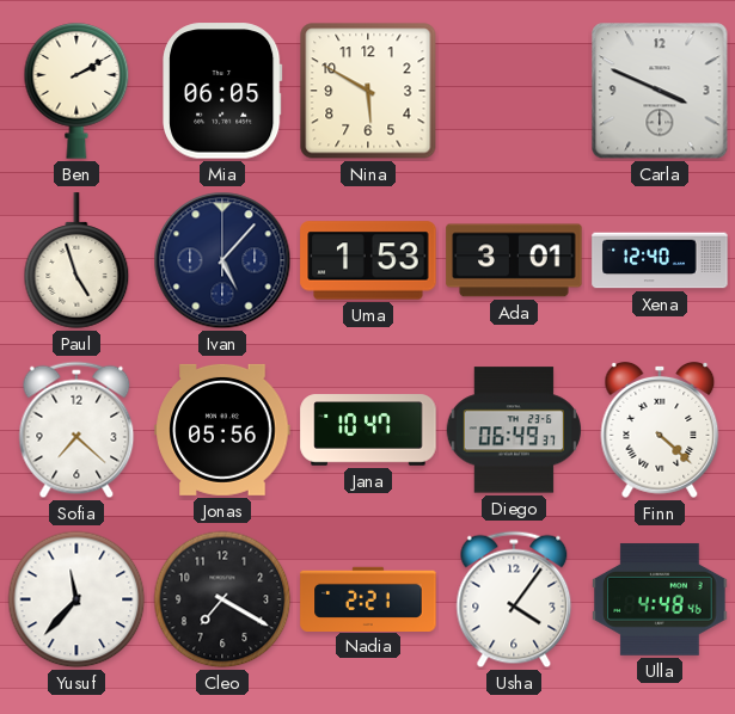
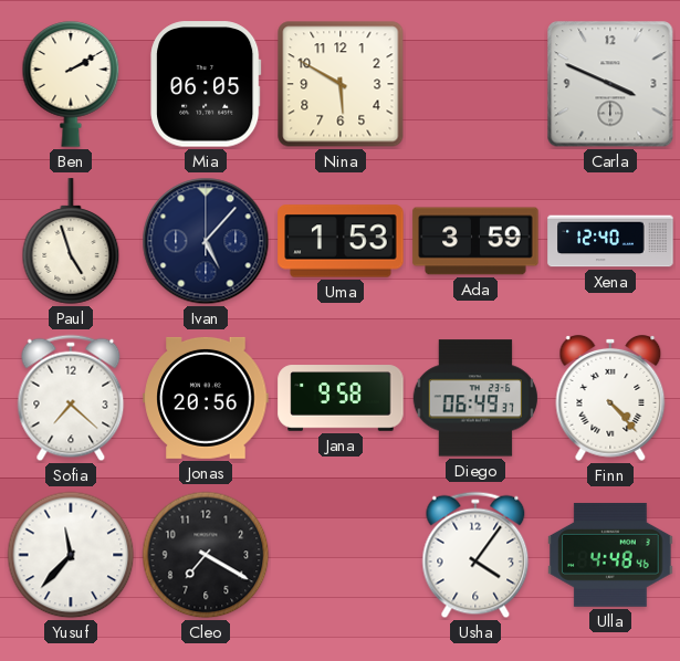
Ada: 3:01 -> 3:59
Jonas: 05:56 -> 20:56
Jana: 10:47 -> 9:58
Finn: 4:22 -> 4:23
Nadia: 2:21 -> none
